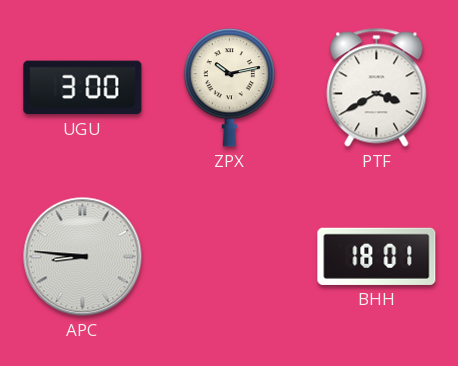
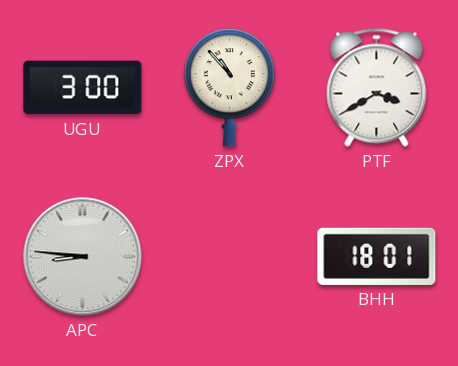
ZPX: 10:13 -> 10:53
